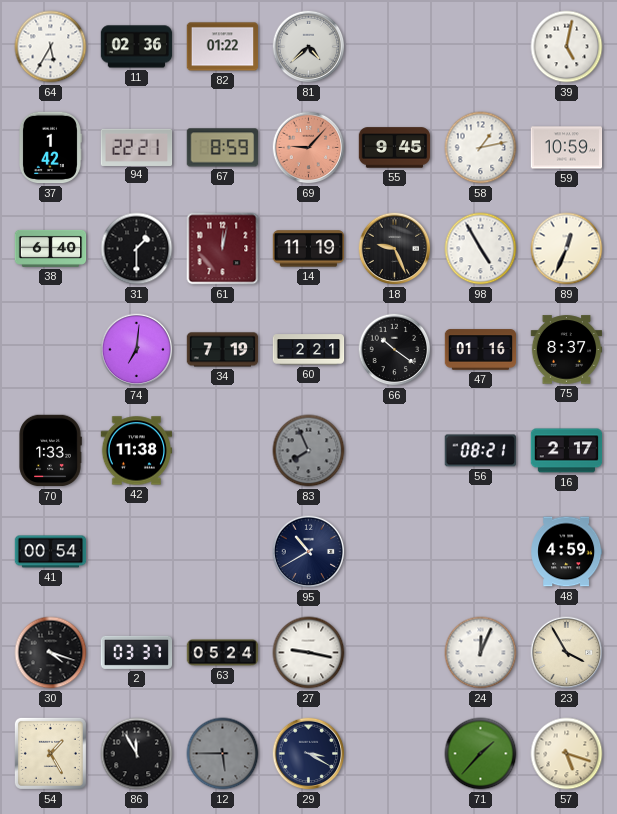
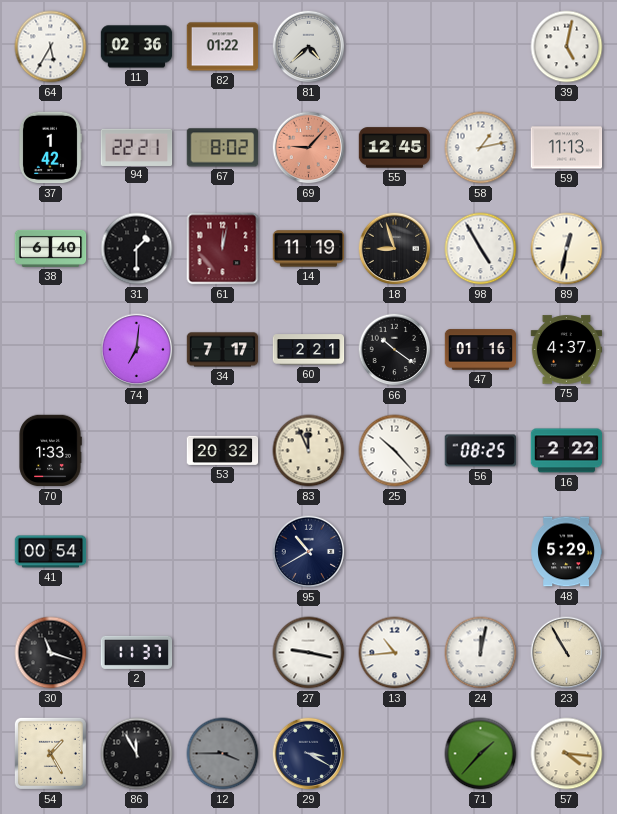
67: 8:59 -> 8:02
55: 9:45 -> 12:45
59: 10:59 -> 11:13
18: 9:26 -> 8:57
89: 12:34 -> 12:32
34: 7:19 -> 7:17
75: 8:37 -> 4:37
42: 11:38 -> none
53: none -> 20:32
83: 7:56 -> 11:56
83 dial: grey -> cream
25: none -> 10:23
56: 08:21 -> 08:25
16: 2:17 -> 2:22
48: 4:59 -> 5:29
30: 4:18 -> 11:18
2: 03:37 -> 11:37
63: 05:24 -> none
13: none -> 10:44
24: 12:04 -> 12:02
23: 3:55 -> 10:55
12: 5:45 -> 3:45
57: 5:18 -> 4:16
